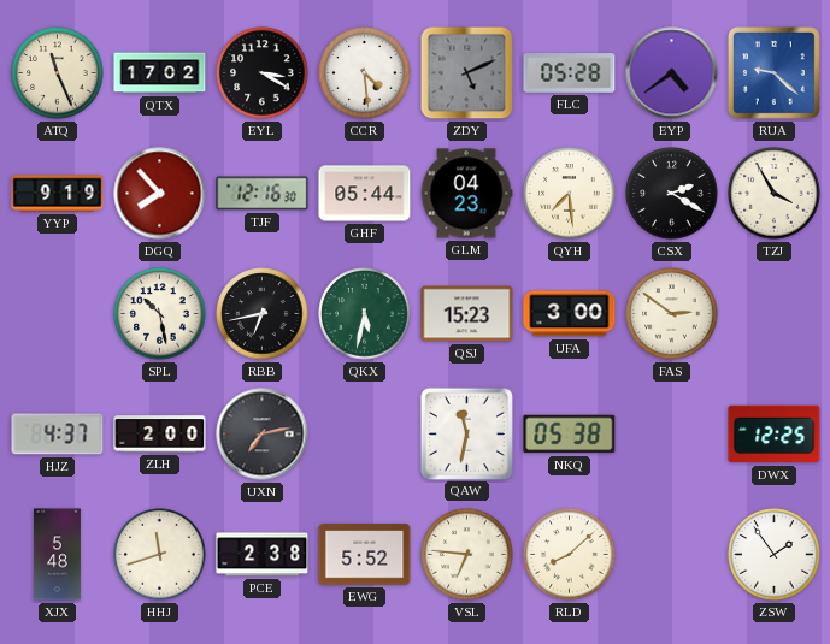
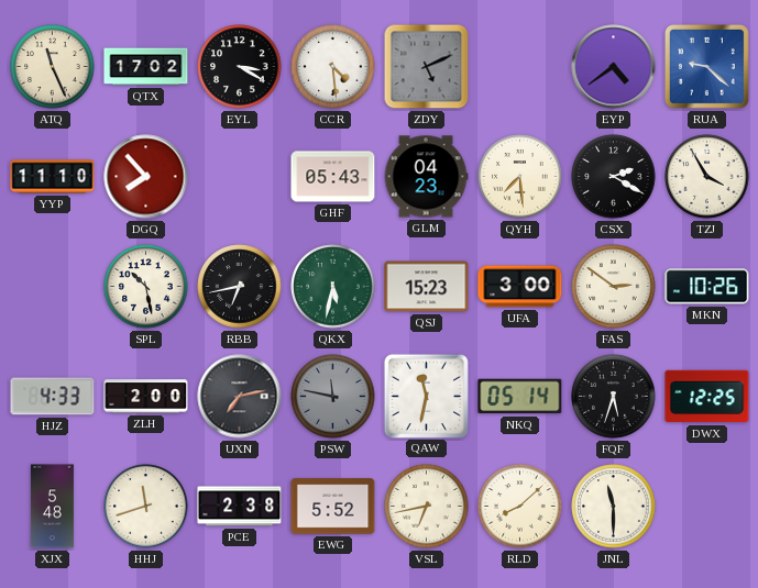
FLC: 05:28 -> none
YYP: 9:19 -> 11:10
TJF: 12:16 -> none
GHF: 05:44 -> 05:43
MKN: none -> 10:26
HJZ: 4:37 -> 4:33
PSW: none -> 11:47
NKQ: 05:38 -> 05:14
FQF: none -> 5:33
VSL: 6:46 -> 6:43
JNL: none -> 11:30
ZSW: 1:54 -> none
